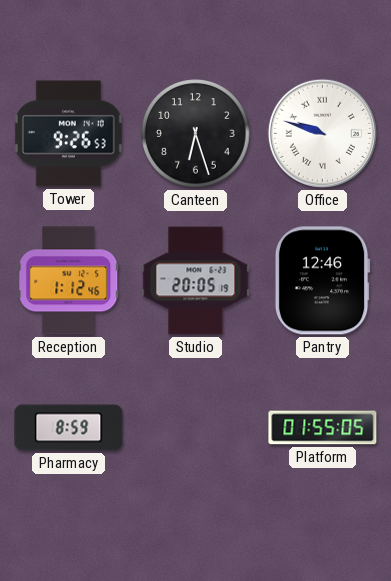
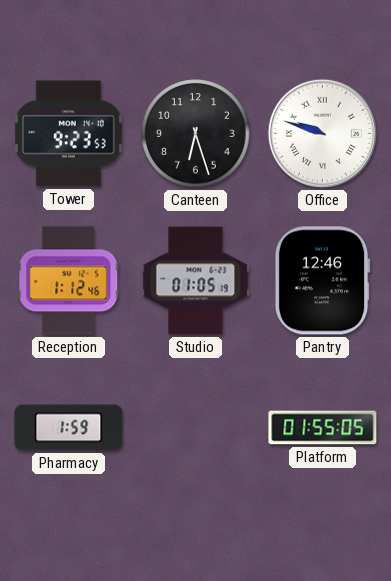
Tower: 9:26 -> 9:23
Studio: 20:05 -> 01:05
Pharmacy: 8:59 -> 1:59
